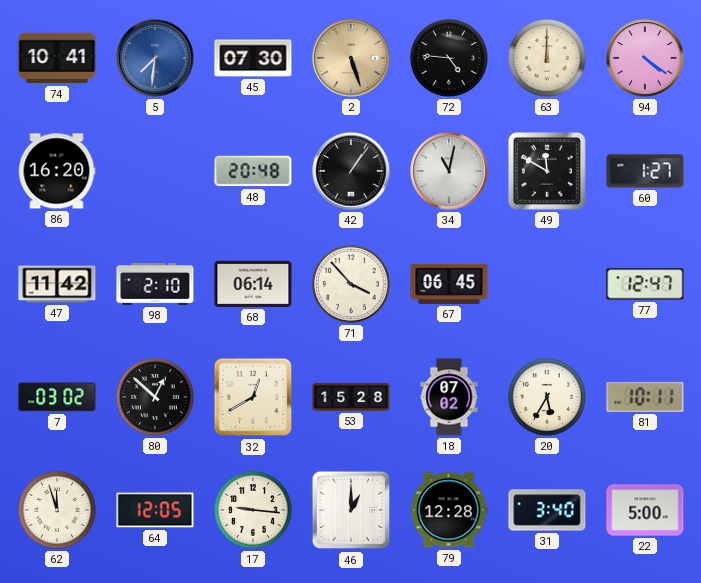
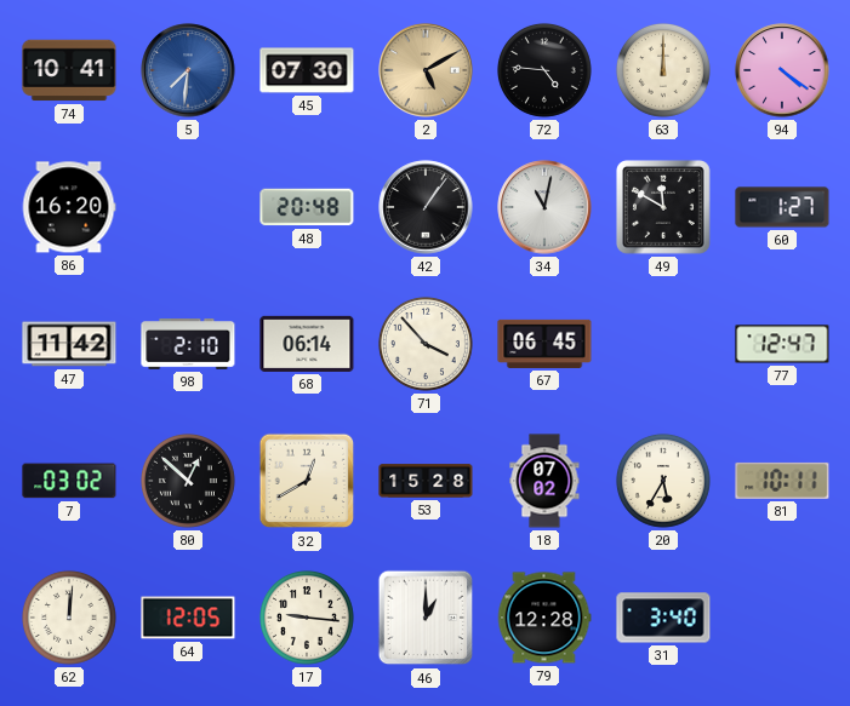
2: 5:27 -> 5:10
62: 11:57 -> 12:01
22: 5:00 -> none
